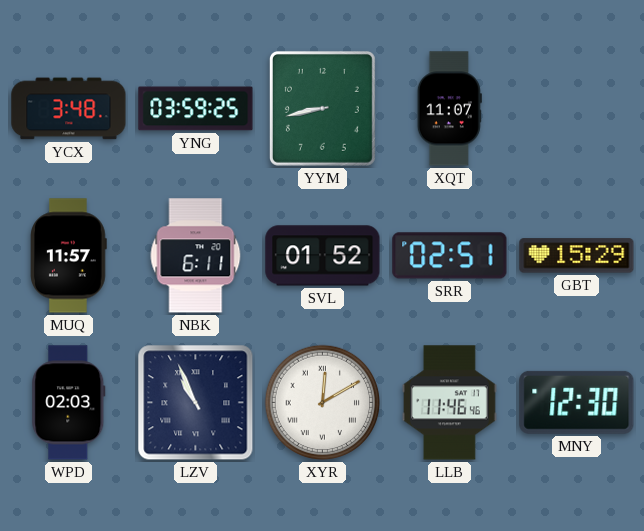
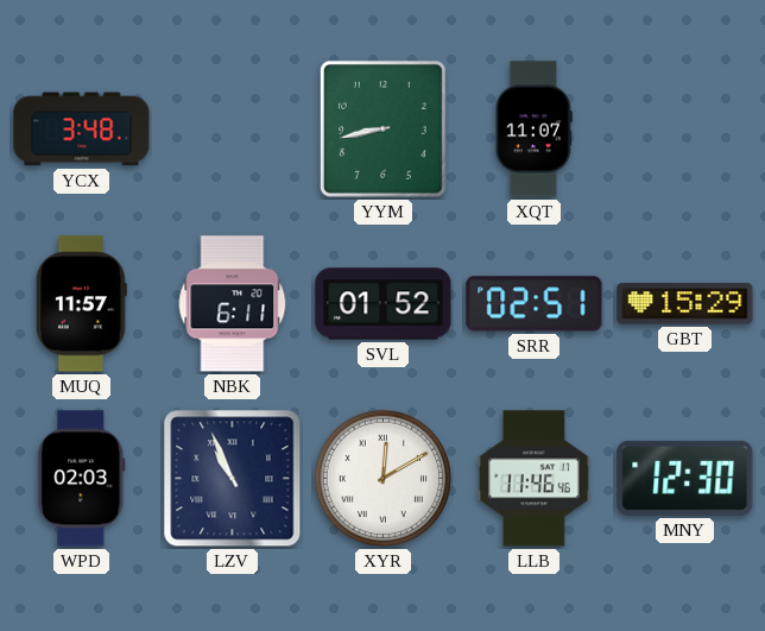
YNG: 03:59 -> none
